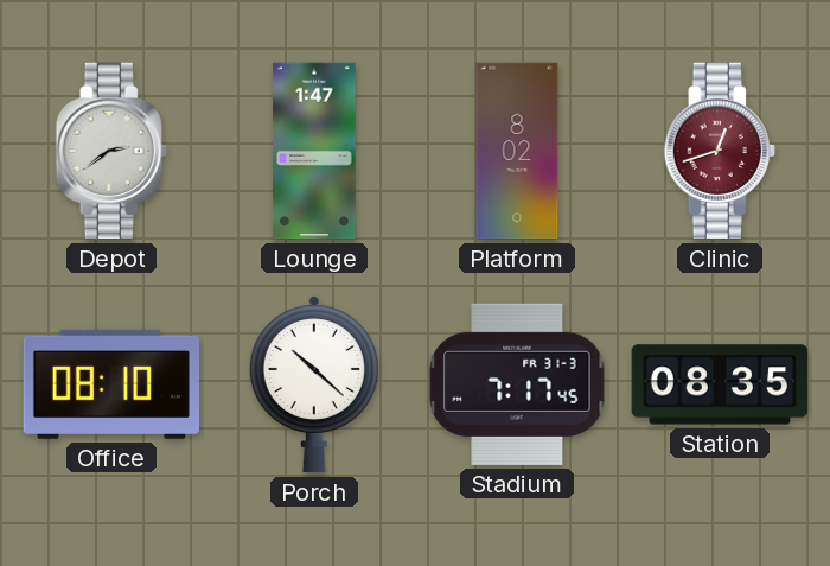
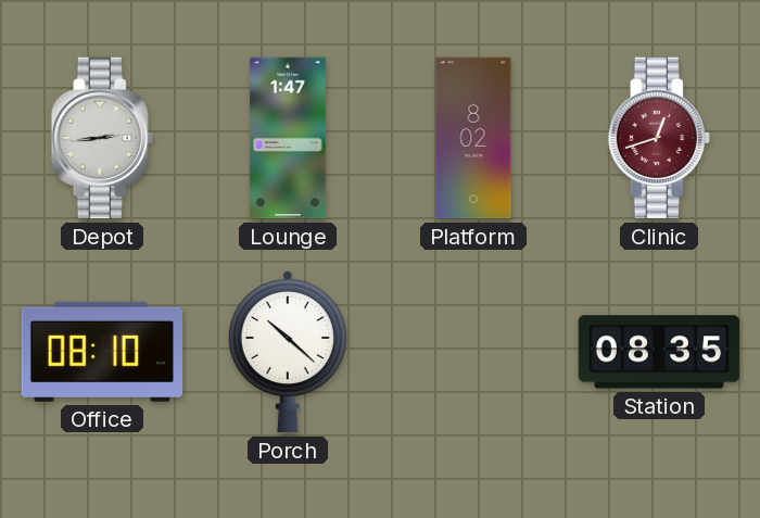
Depot: 2:39 -> 2:44
Stadium: 7:17 -> none
